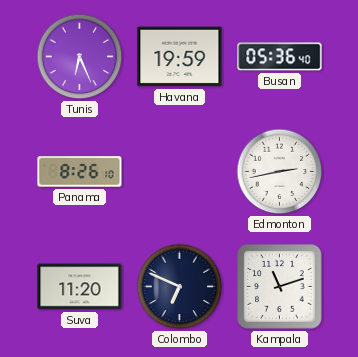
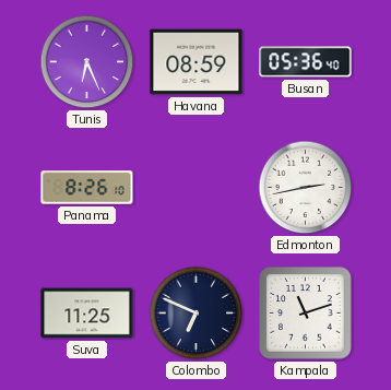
Havana: 19:59 -> 08:59
Suva: 11:20 -> 11:25
